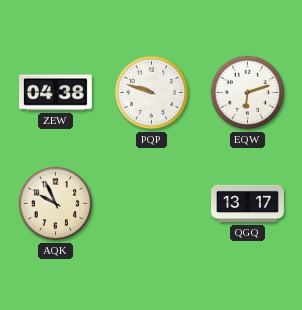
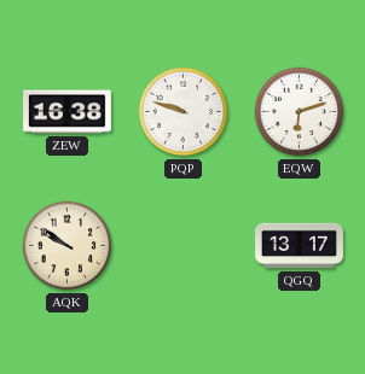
ZEW: 04:38 -> 16:38
AQK: 9:56 -> 9:51
